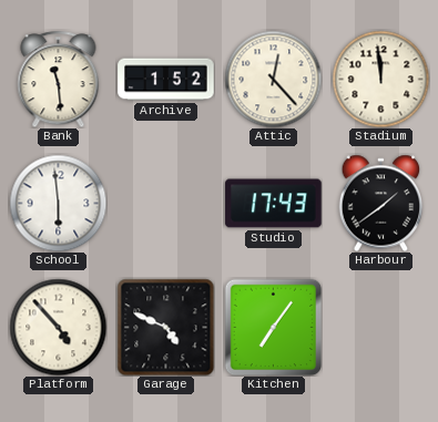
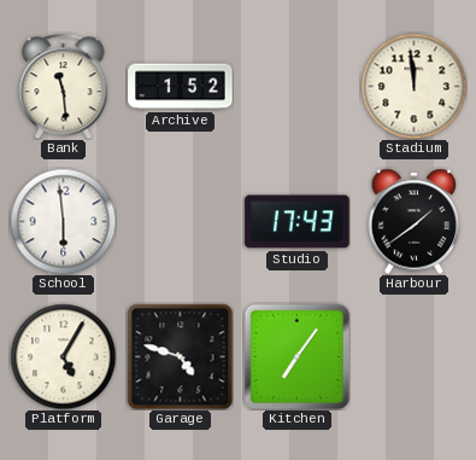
Attic: 12:23 -> none
Platform: 4:53 -> 5:05
Garage: 4:49 -> 4:48
